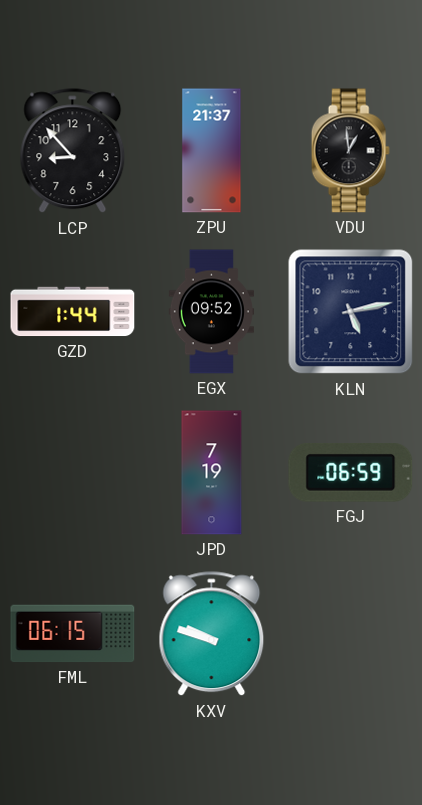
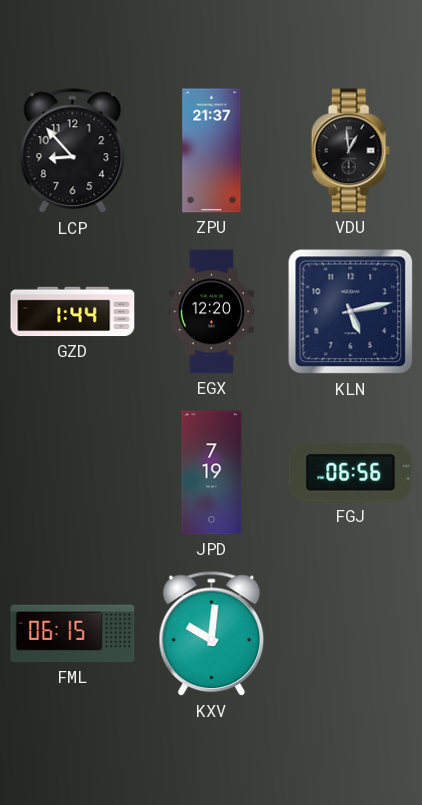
EGX: 09:52 -> 12:20
FGJ: 06:59 -> 06:56
KXV: 9:48 -> 10:01
